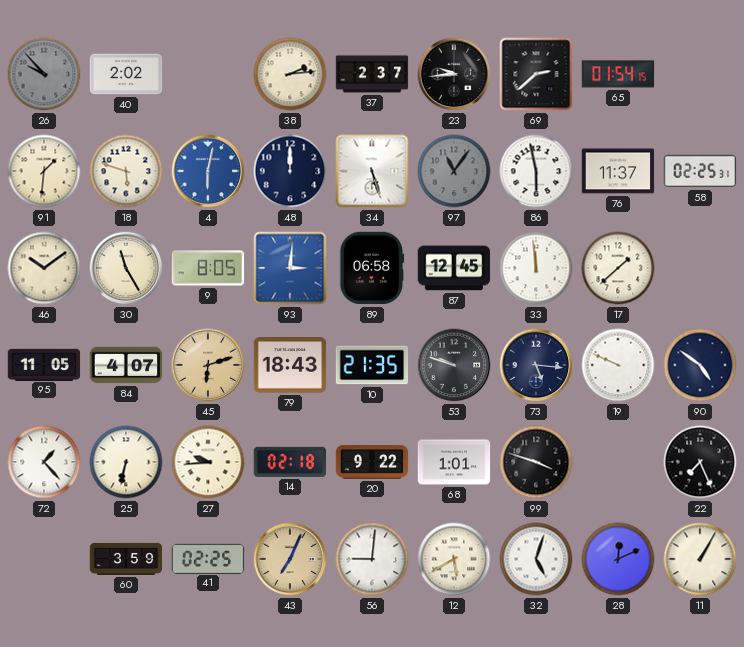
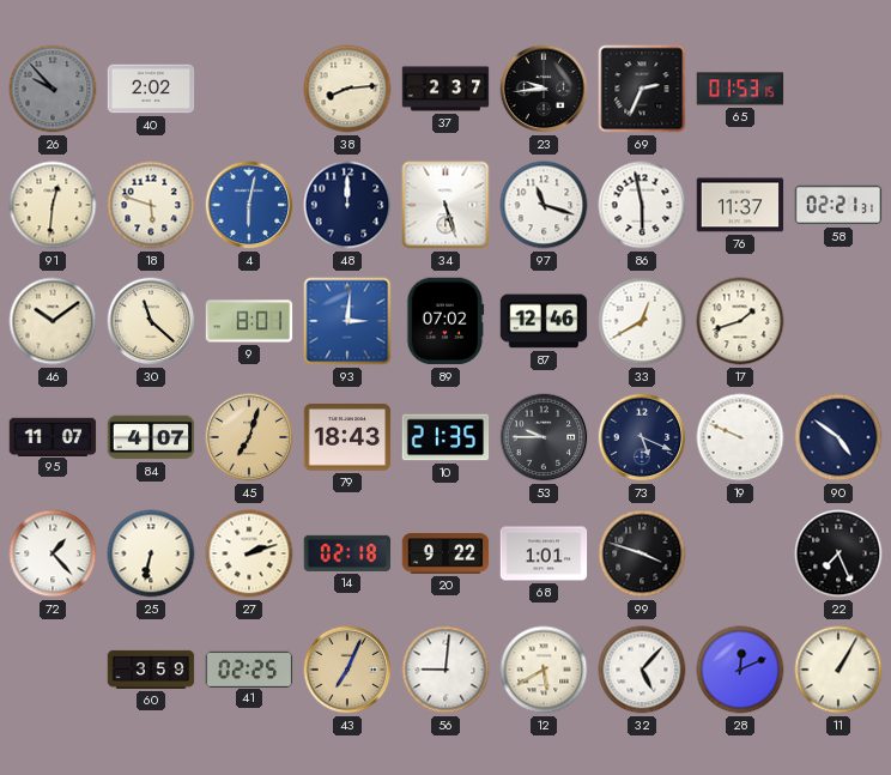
38: 2:14 -> 8:14
69: 2:38 -> 2:34
65: 01:54 -> 01:53
91: 1:31 -> 12:31
97: 11:06 -> 11:18
97 dial: grey -> white
58: 02:25 -> 02:21
30: 11:25 -> 11:22
9: 8:05 -> 8:01
89: 06:58 -> 07:02
87: 12:45 -> 12:46
33: 11:59 -> 12:40
17: 1:38 -> 1:42
95: 11:05 -> 11:07
45: 6:12 -> 7:03
53: 9:48 -> 9:45
73: 5:16 -> 5:19
27: 9:44 -> 2:12
32: 5:03 -> 5:07
